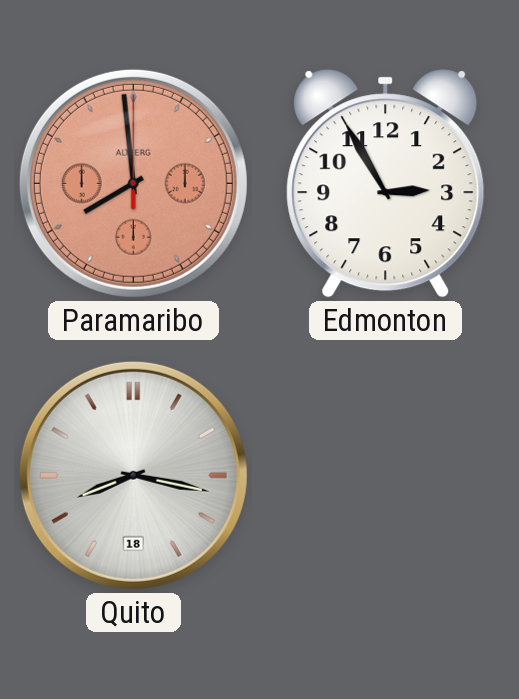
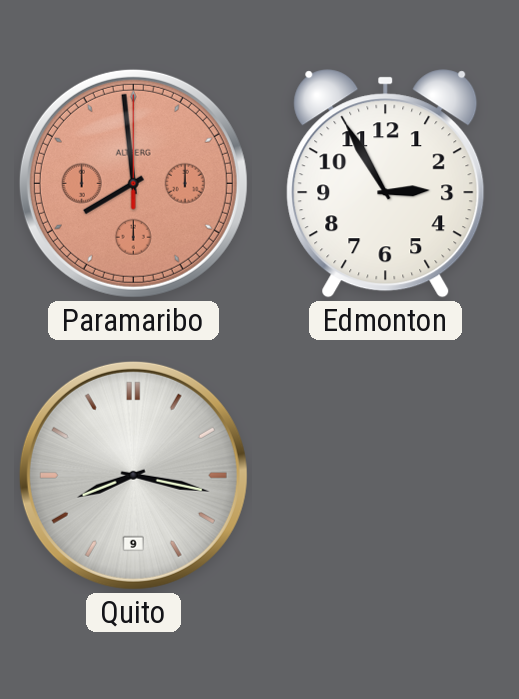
Quito date: 18 -> 9
